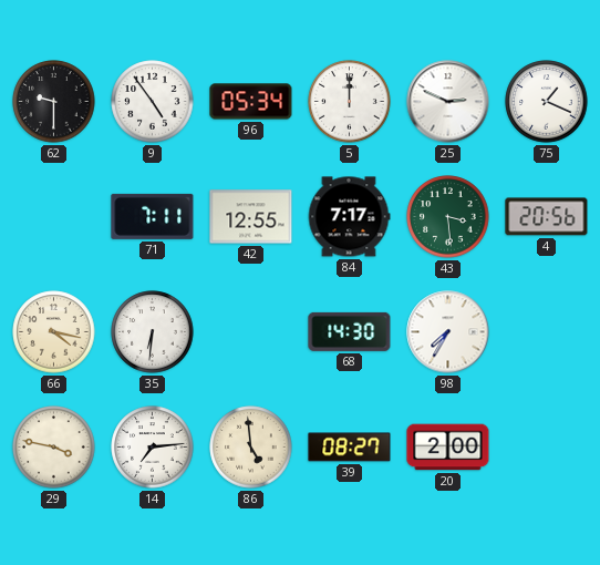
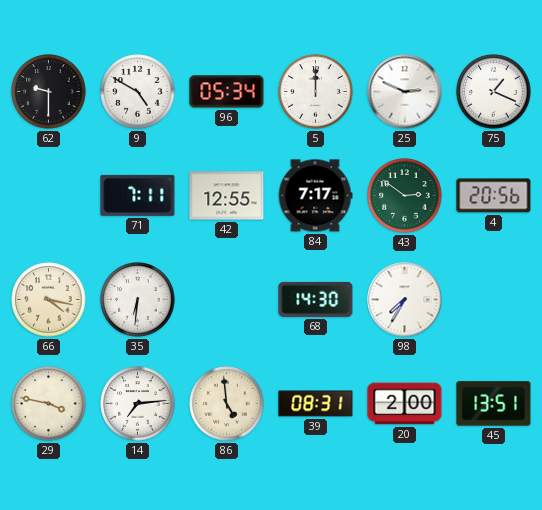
9: 4:54 -> 4:50
43: 3:29 -> 2:51
39: 08:27 -> 08:31
45: none -> 13:51
